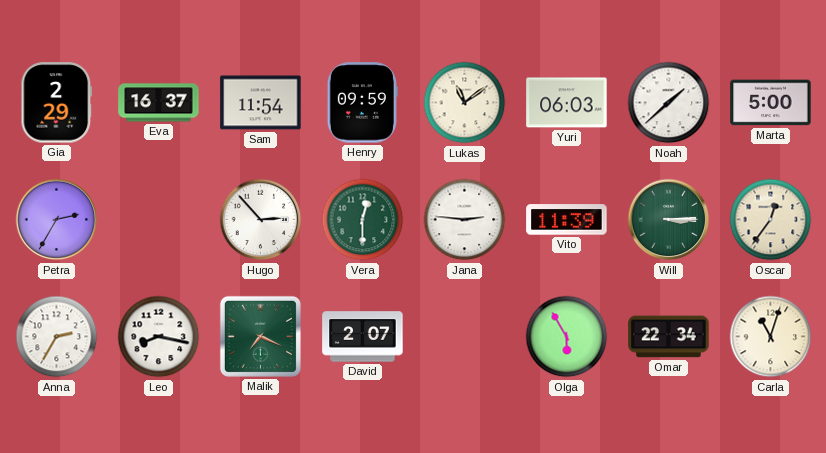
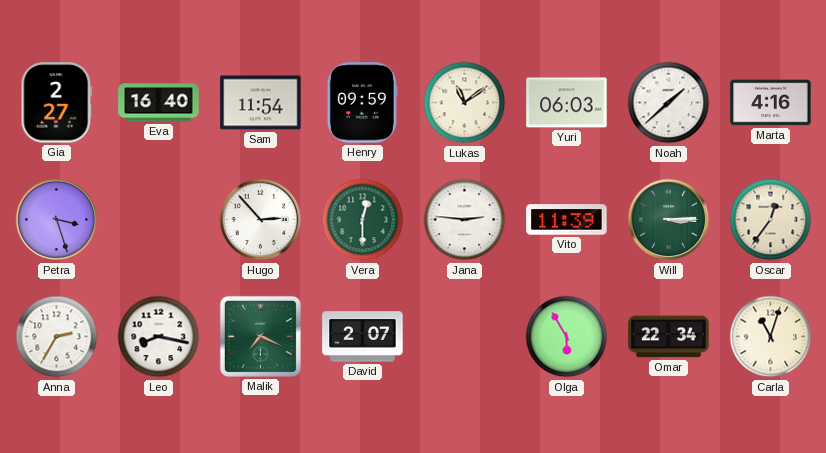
Gia: 2:29 -> 2:27
Eva: 16:37 -> 16:40
Marta: 5:00 -> 4:16
Petra: 2:35 -> 3:27
